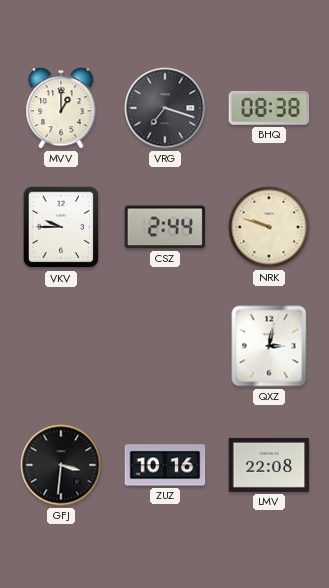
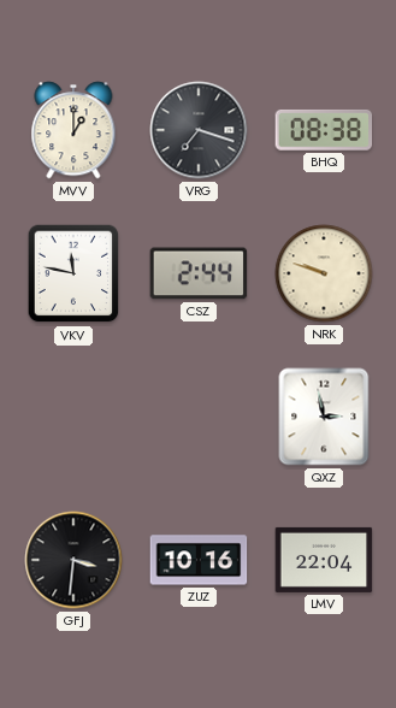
VKV: 9:45 -> 11:47
QXZ: 3:02 -> 2:58
LMV: 22:08 -> 22:04
